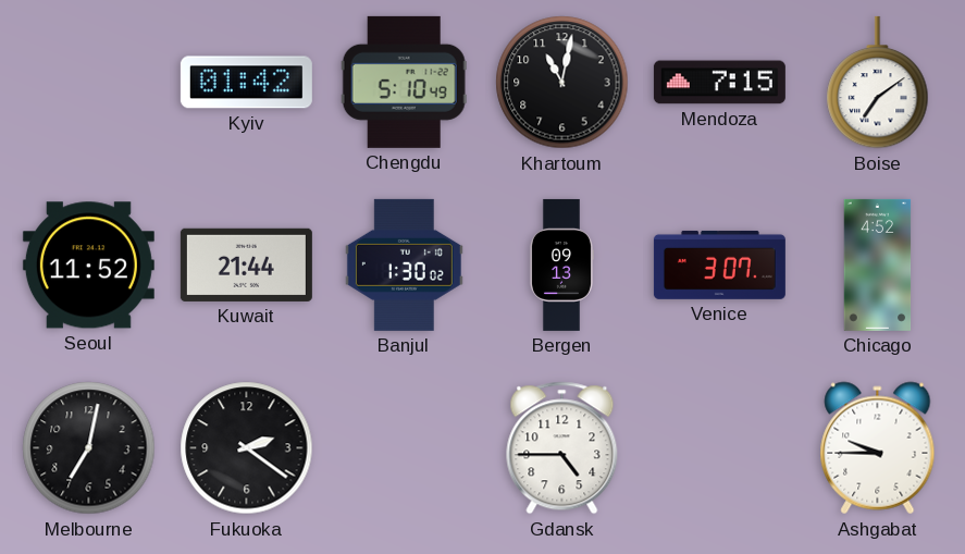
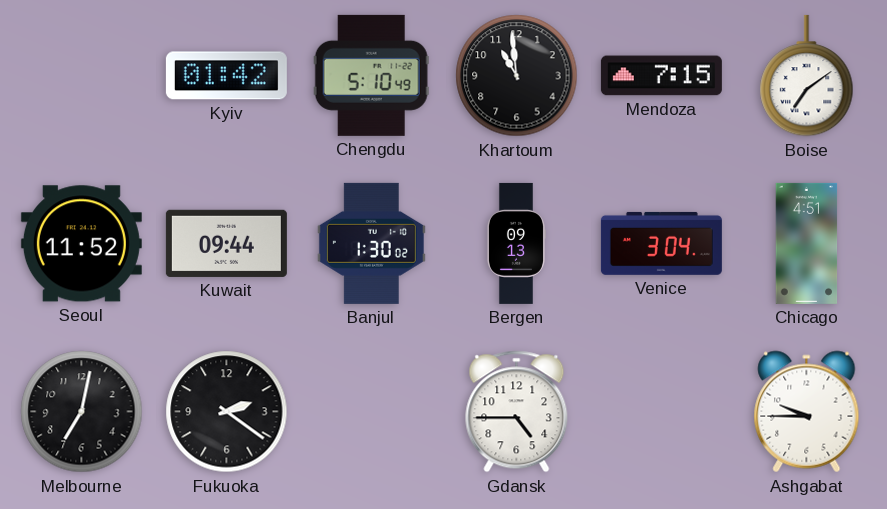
Khartoum: 11:02 -> 10:59
Kuwait: 21:44 -> 09:44
Venice: 3:07 -> 3:04
Chicago: 4:52 -> 4:51
